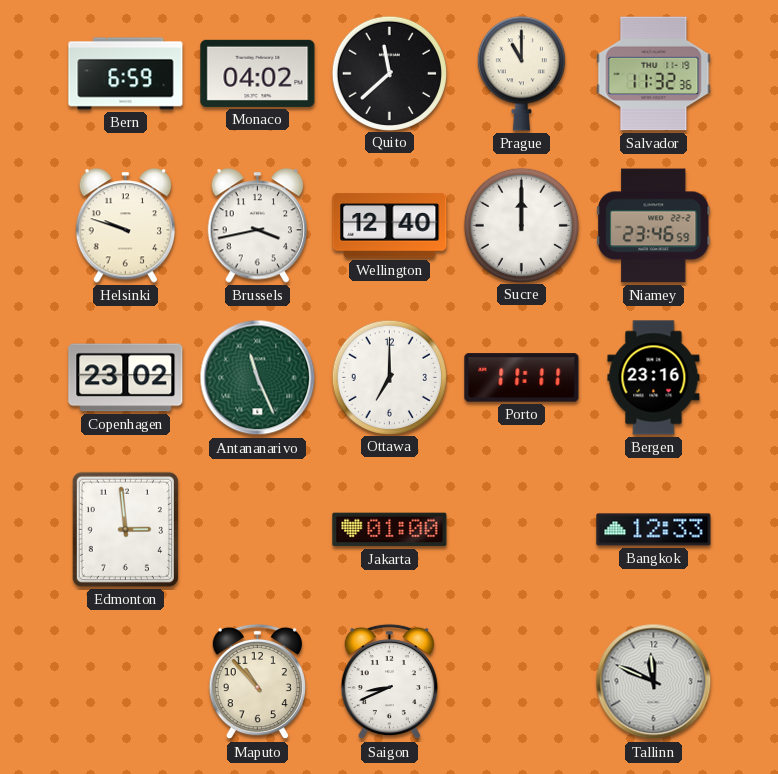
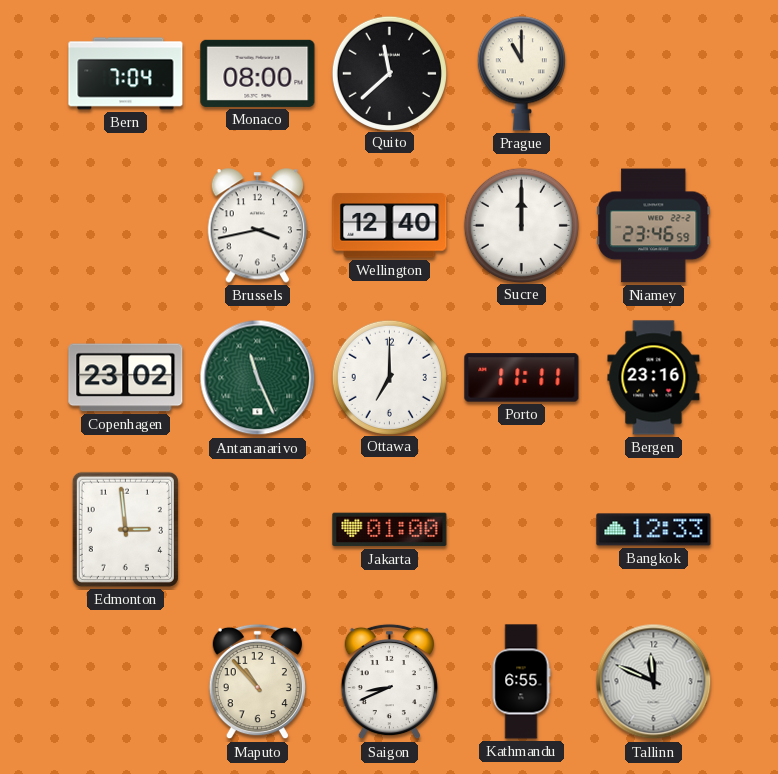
Bern: 6:59 -> 7:04
Monaco: 04:02 -> 08:00
Salvador: 11:32 -> none
Helsinki: 9:48 -> none
Kathmandu: none -> 6:55
